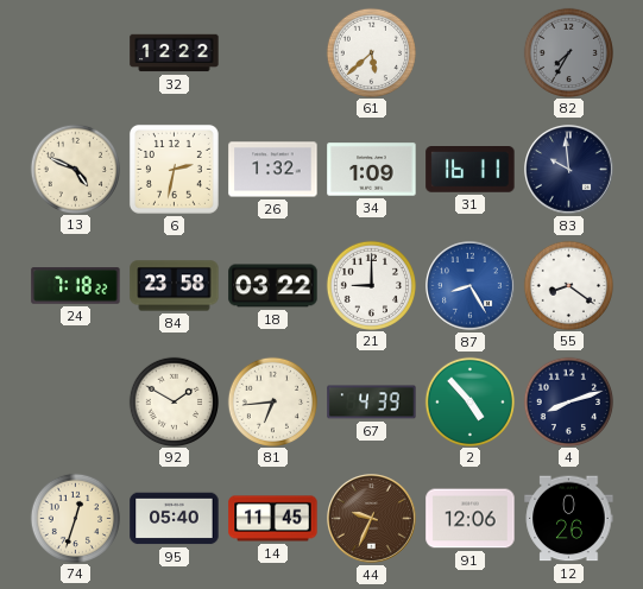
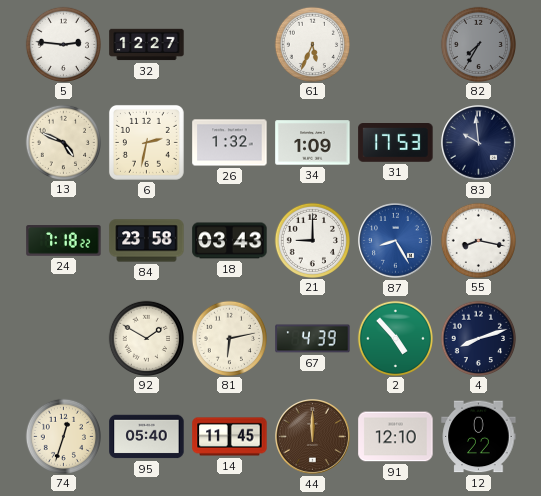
5: none -> 2:46
32: 12:22 -> 12:27
61: 5:38 -> 5:34
31: 16:11 -> 17:53
18: 03:22 -> 03:43
55: 8:21 -> 8:17
81: 6:44 -> 6:13
44: 9:34 -> 12:00
91: 12:06 -> 12:10
12: 0:26 -> 0:22
